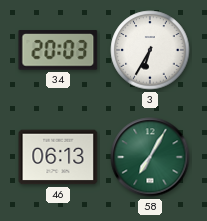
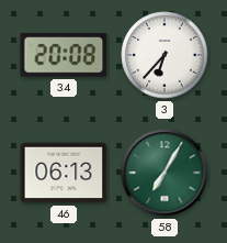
34: 20:03 -> 20:08
3: 6:35 -> 6:37
